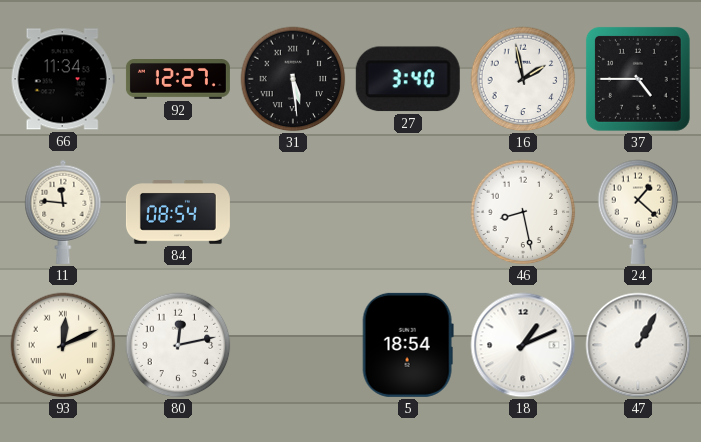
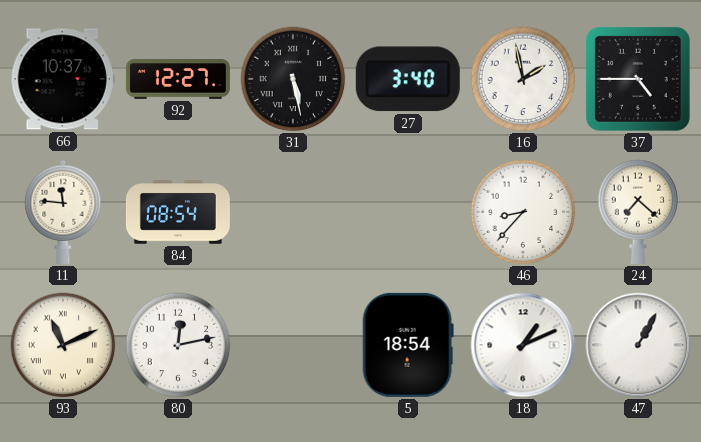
66: 11:34 -> 10:37
31: 5:29 -> 5:28
46: 8:28 -> 8:37
24: 1:22 -> 7:22
93: 12:11 -> 11:11
